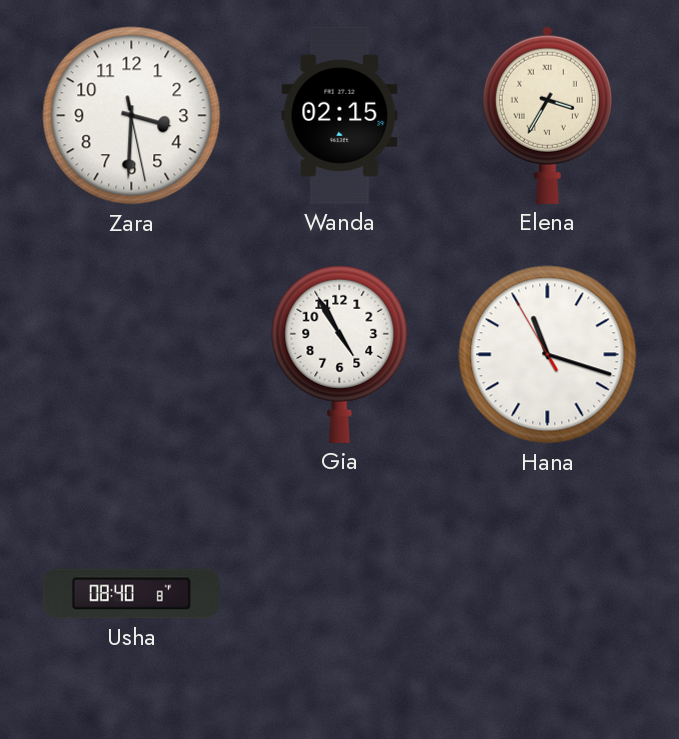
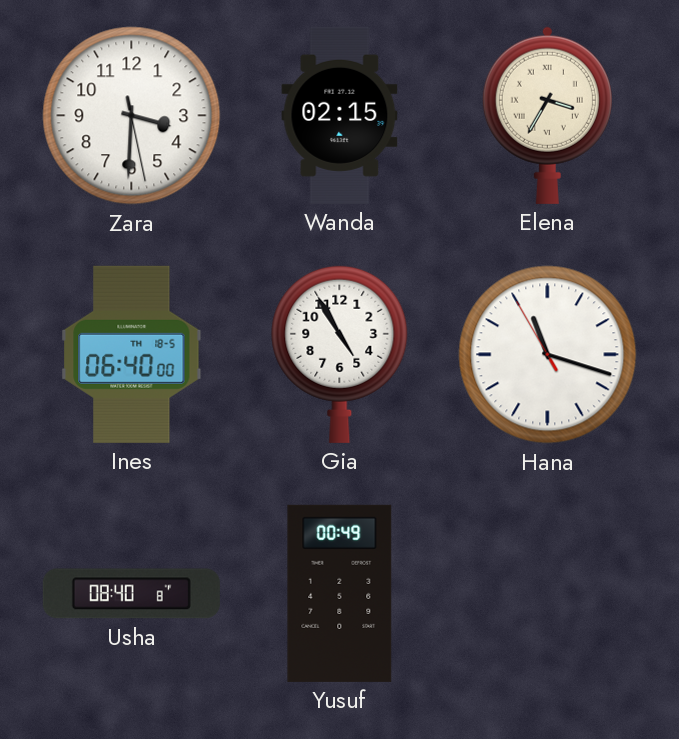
Ines: none -> 06:40
Yusuf: none -> 00:49
